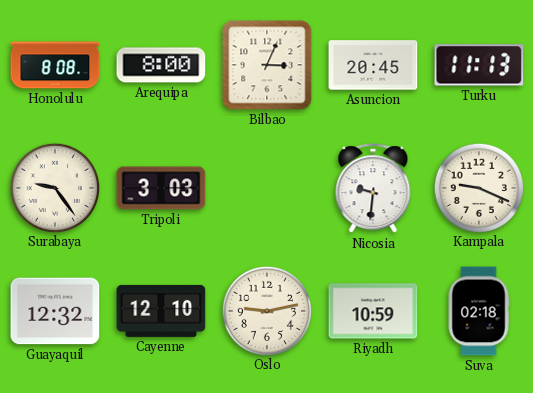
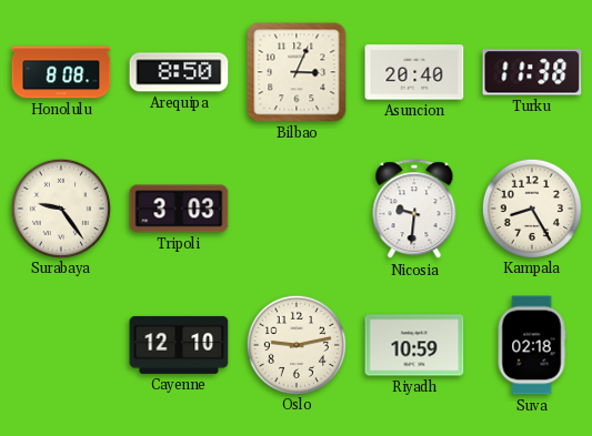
Arequipa: 8:00 -> 8:50
Asuncion: 20:45 -> 20:40
Turku: 11:13 -> 11:38
Kampala: 9:19 -> 8:25
Guayaquil: 12:32 -> none
